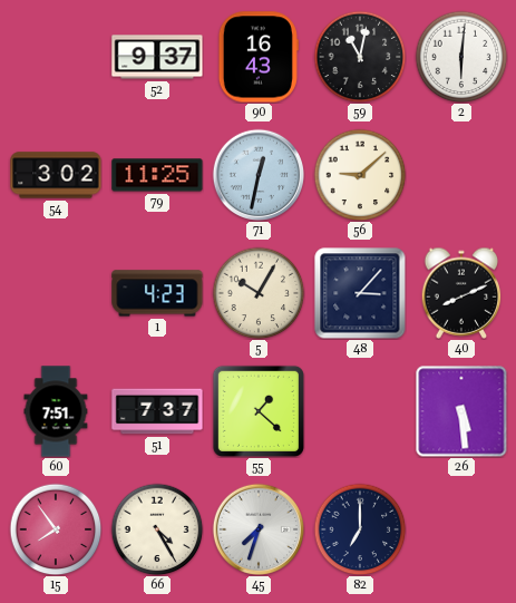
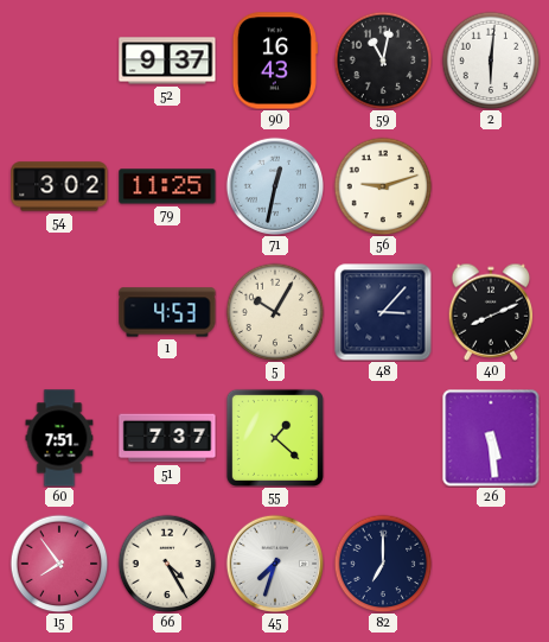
56: 9:08 -> 9:12
1: 4:23 -> 4:53
